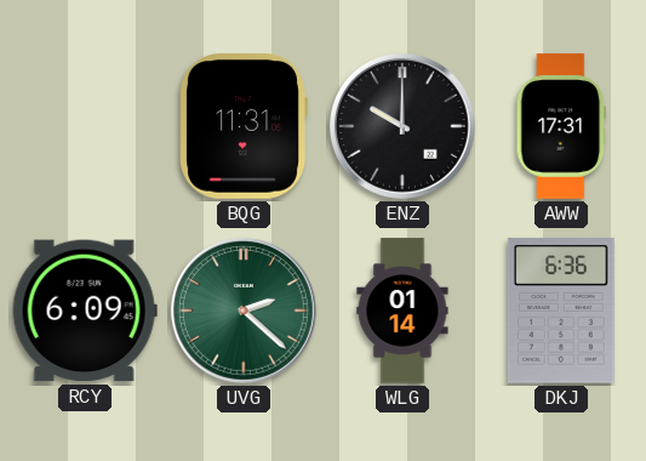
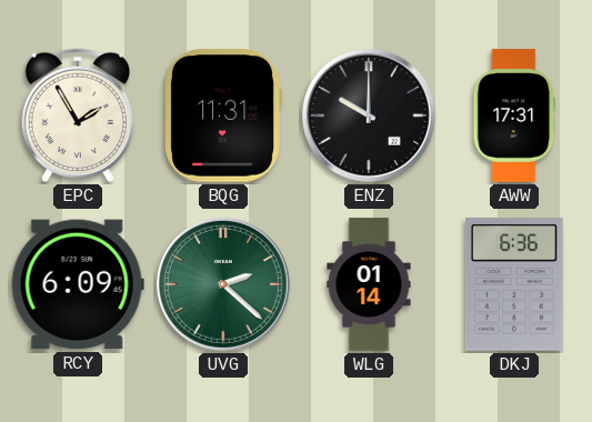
EPC: none -> 1:55
